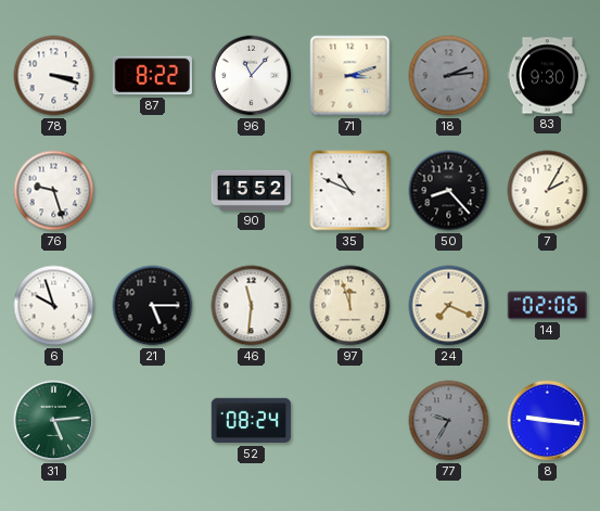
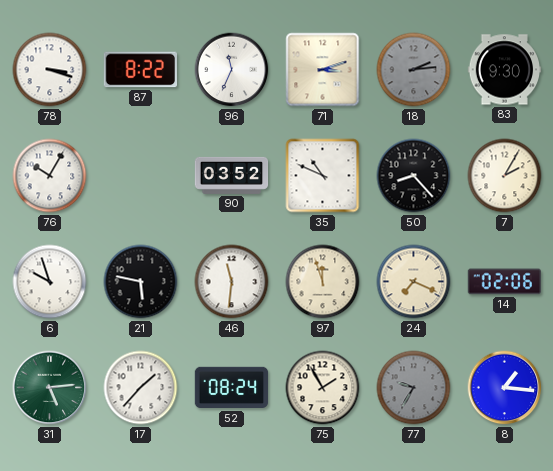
96: 11:07 -> 11:34
76: 9:27 -> 10:05
90: 15:52 -> 03:52
21: 5:15 -> 5:47
17: none -> 1:37
75: none -> 1:55
8: 9:16 -> 1:16
